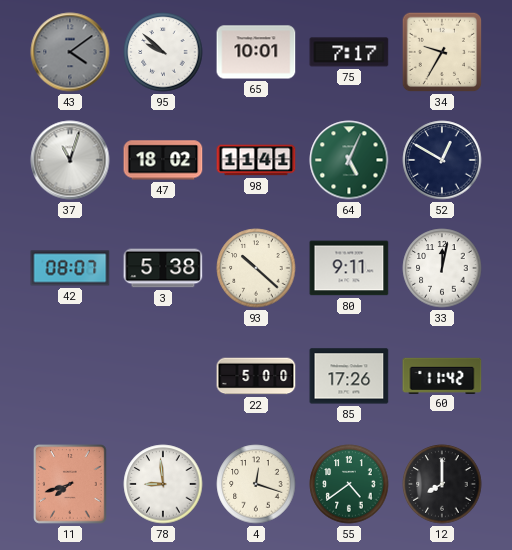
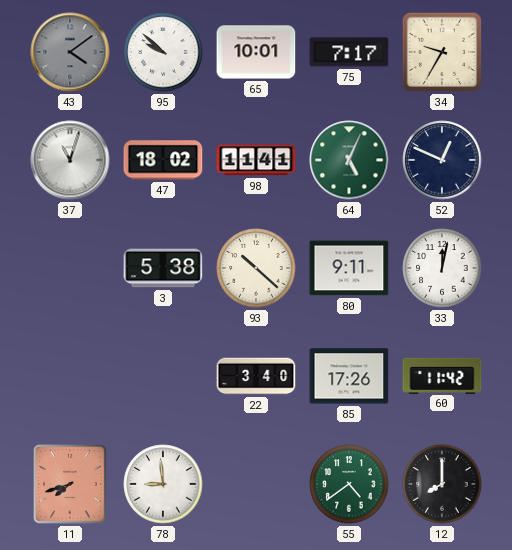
52: 12:50 -> 12:49
42: 08:07 -> none
22: 5:00 -> 3:40
4: 12:18 -> none
